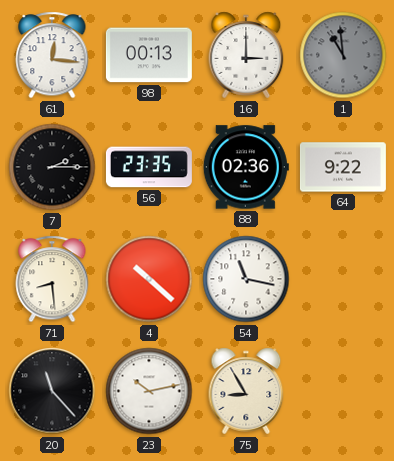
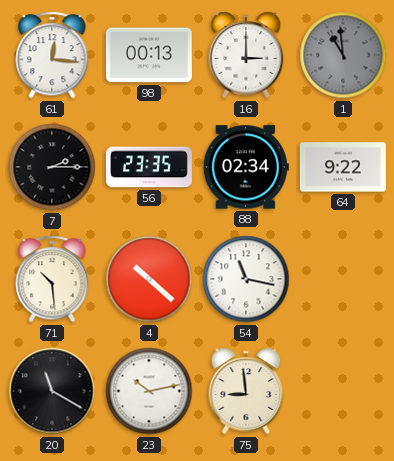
88: 02:36 -> 02:34
71: 8:29 -> 10:29
20: 11:23 -> 11:20
75: 8:55 -> 8:59
